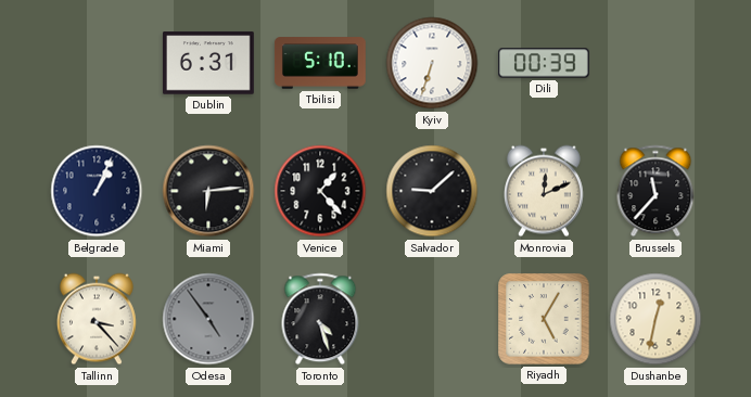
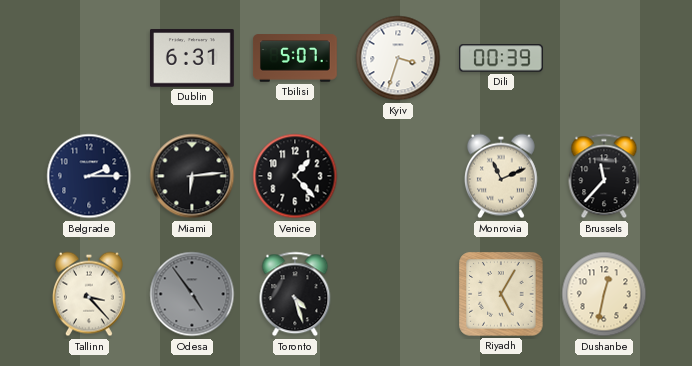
Tbilisi: 5:10 -> 5:07
Kyiv: 6:33 -> 3:33
Belgrade: 1:04 -> 2:15
Salvador: 9:08 -> none
Monrovia: 12:11 -> 11:11
